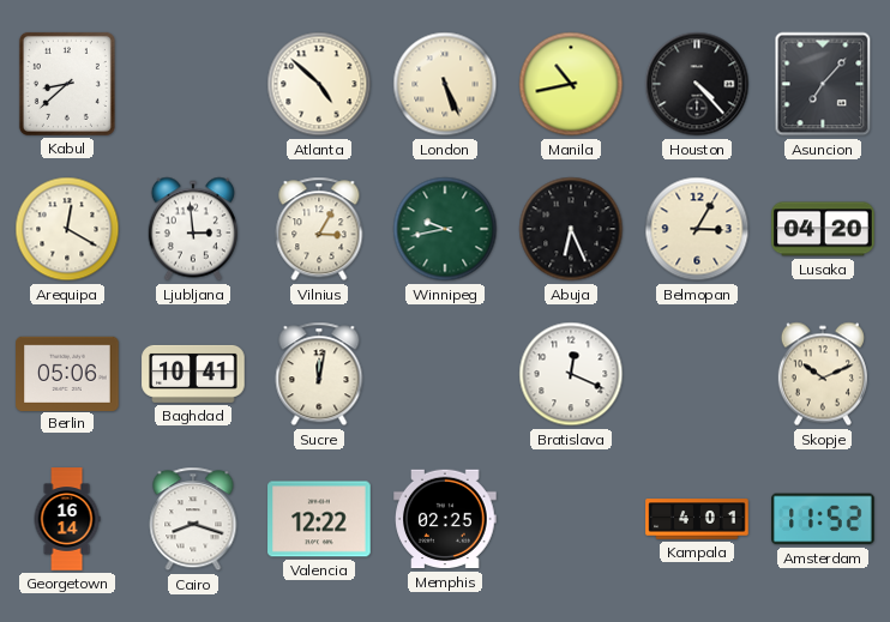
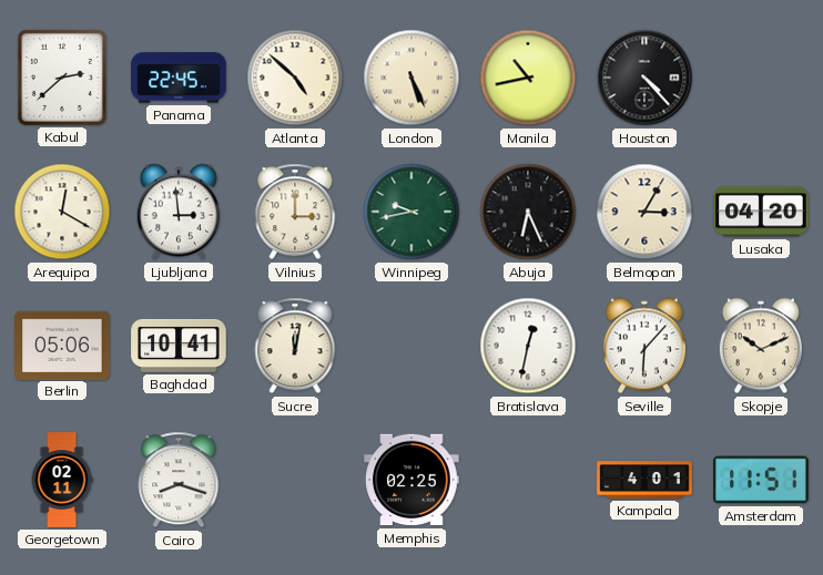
Kabul: 8:38 -> 2:38
Panama: none -> 22:45
Asuncion: 7:07 -> none
Vilnius: 3:05 -> 3:00
Bratislava: 12:19 -> 12:32
Seville: none -> 6:07
Georgetown: 16:14 -> 02:11
Valencia: 12:22 -> none
Amsterdam: 11:52 -> 11:51
